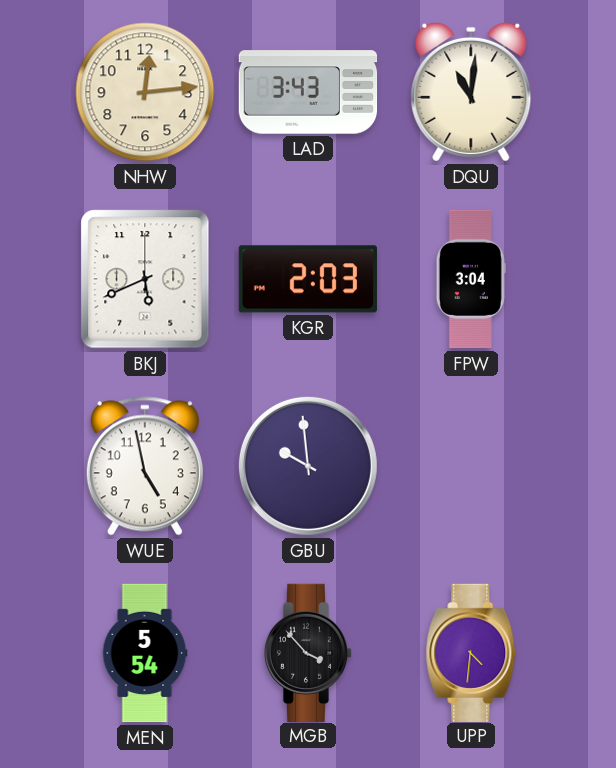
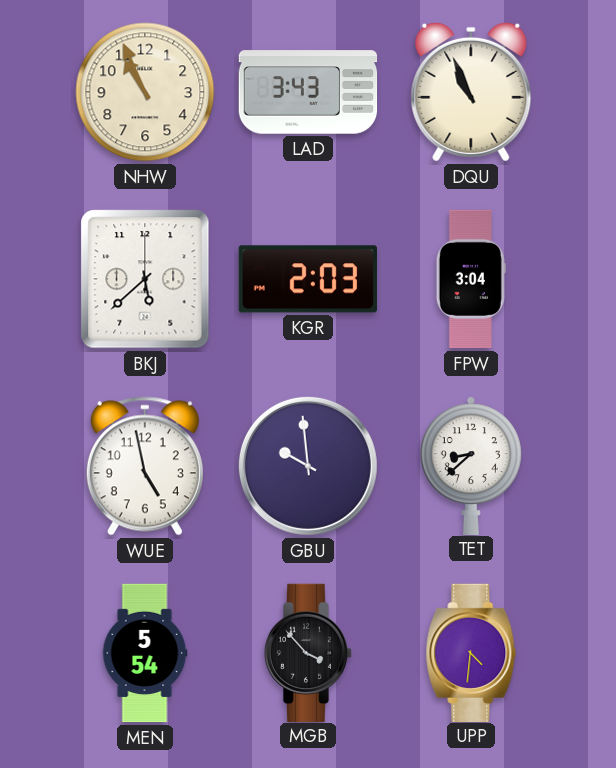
NHW: 12:14 -> 10:56
DQU: 11:01 -> 10:56
BKJ: 5:41 -> 5:38
TET: none -> 8:38
